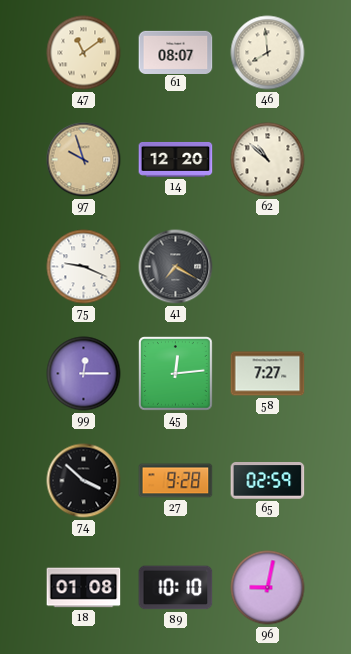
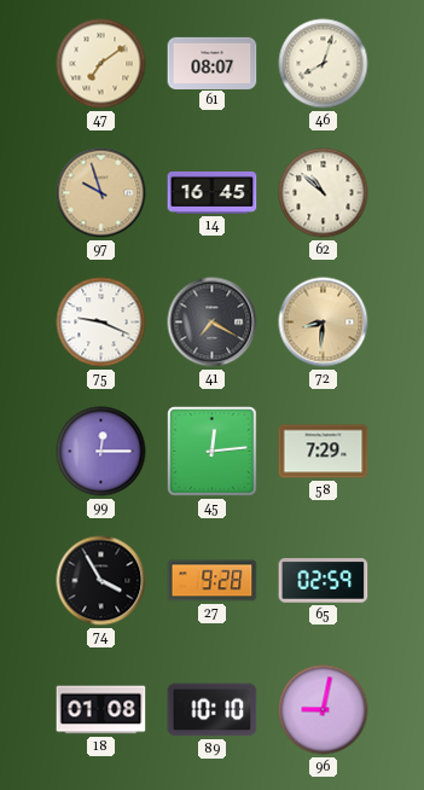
47: 11:09 -> 7:09
46: 7:59 -> 8:03
14: 12:20 -> 16:45
72: none -> 8:31
58: 7:27 -> 7:29
74: 3:52 -> 3:55
